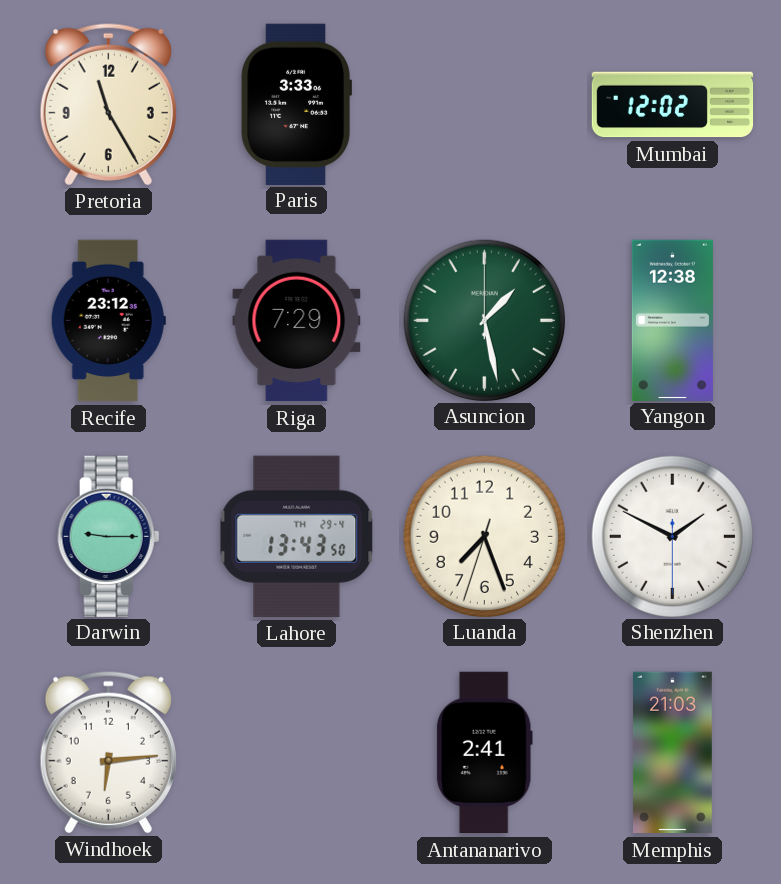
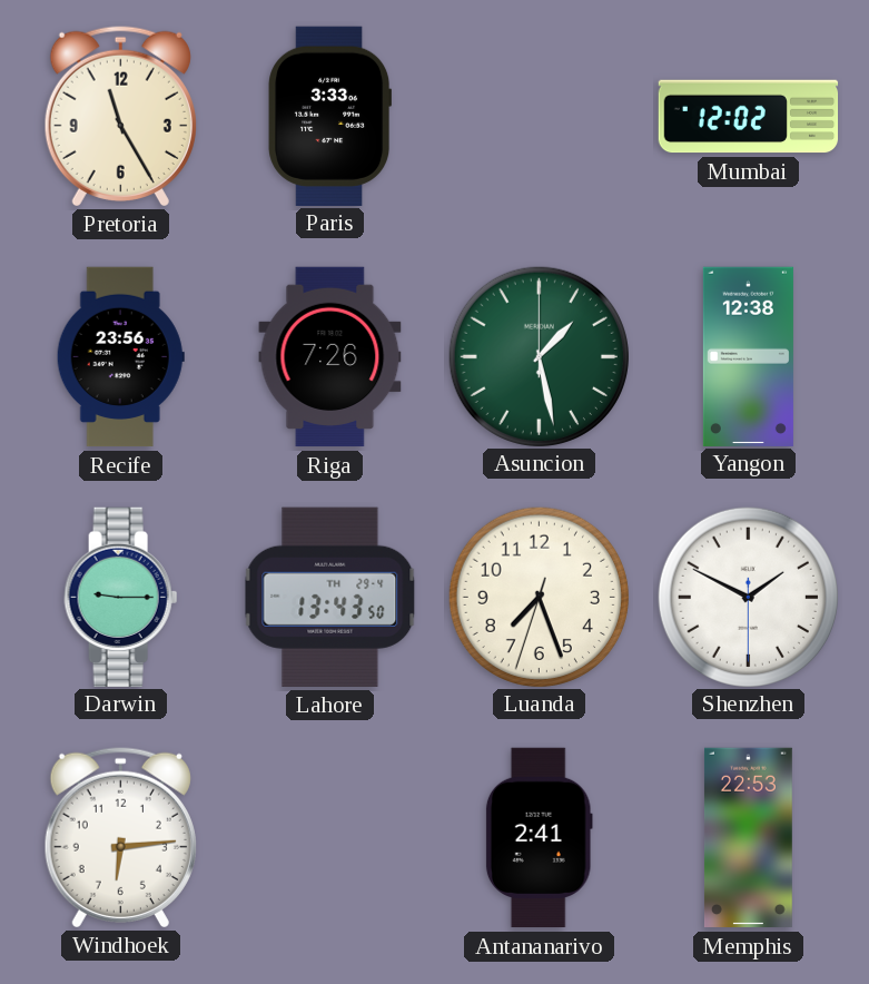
Recife: 23:12 -> 23:56
Riga: 7:29 -> 7:26
Memphis: 21:03 -> 22:53
